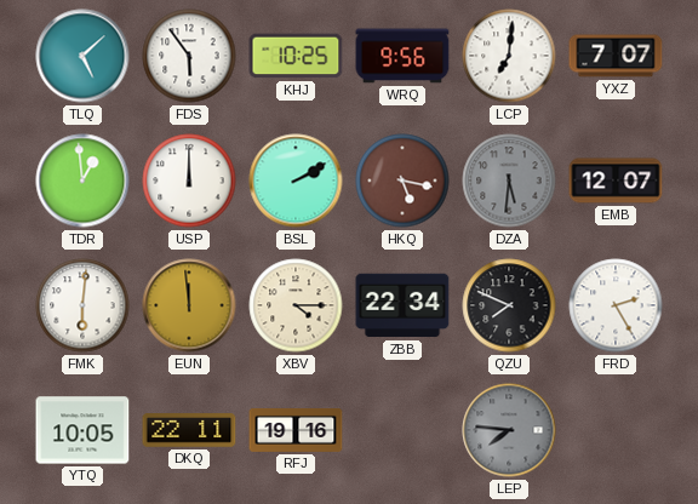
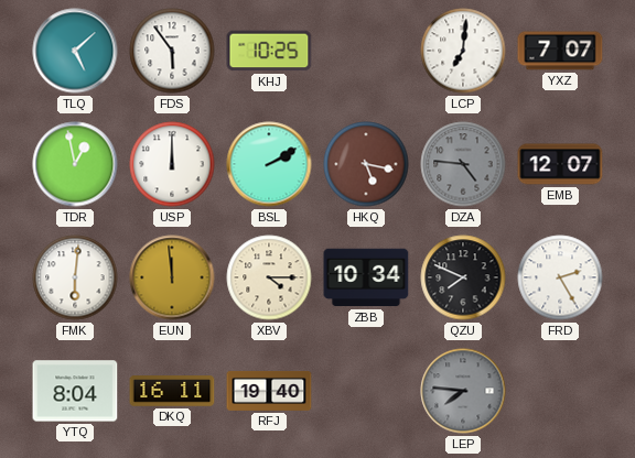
WRQ: 9:56 -> none
TDR: 12:59 -> 12:58
DZA: 5:31 -> 4:46
ZBB: 22:34 -> 10:34
YTQ: 10:05 -> 8:04
DKQ: 22:11 -> 16:11
RFJ: 19:16 -> 19:40
